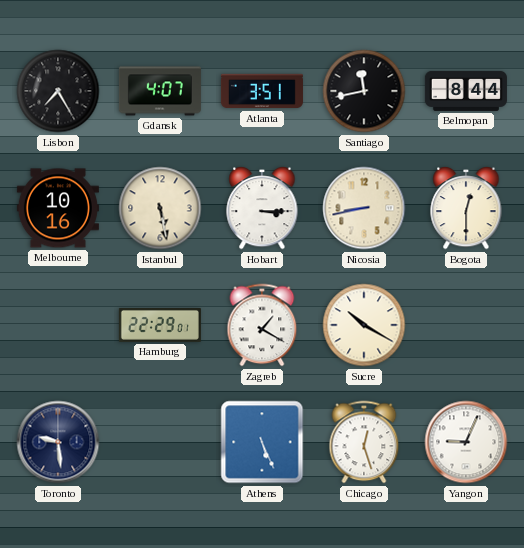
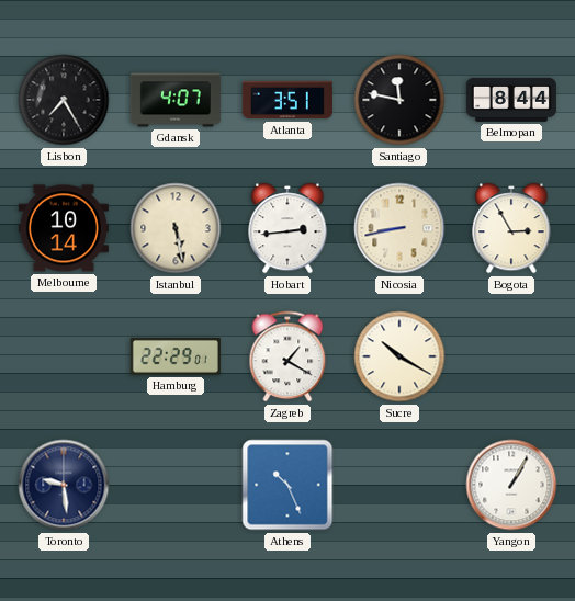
Santiago: 11:43 -> 11:47
Melbourne: 10:16 -> 10:14
Hobart: 3:15 -> 2:44
Bogota: 12:30 -> 2:55
Athens: 5:26 -> 10:26
Chicago: 12:27 -> none
Yangon: 9:04 -> 1:05
